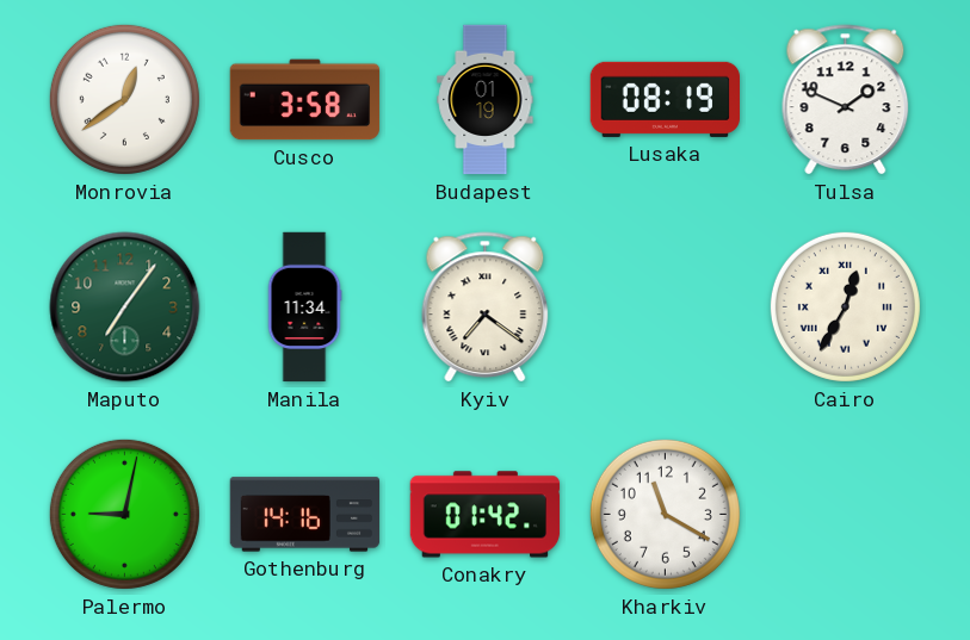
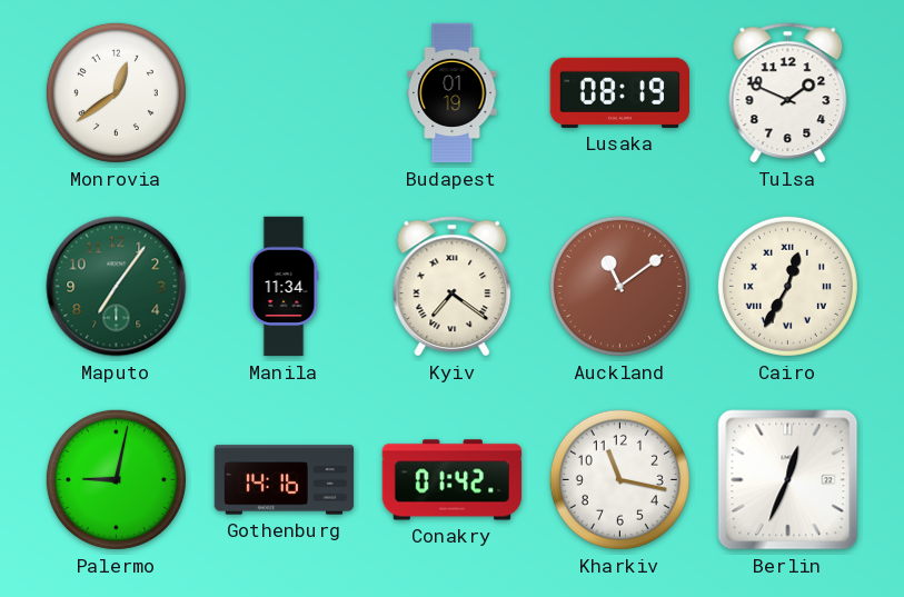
Cusco: 3:58 -> none
Auckland: none -> 11:09
Kharkiv: 11:20 -> 11:17
Berlin: none -> 12:34
